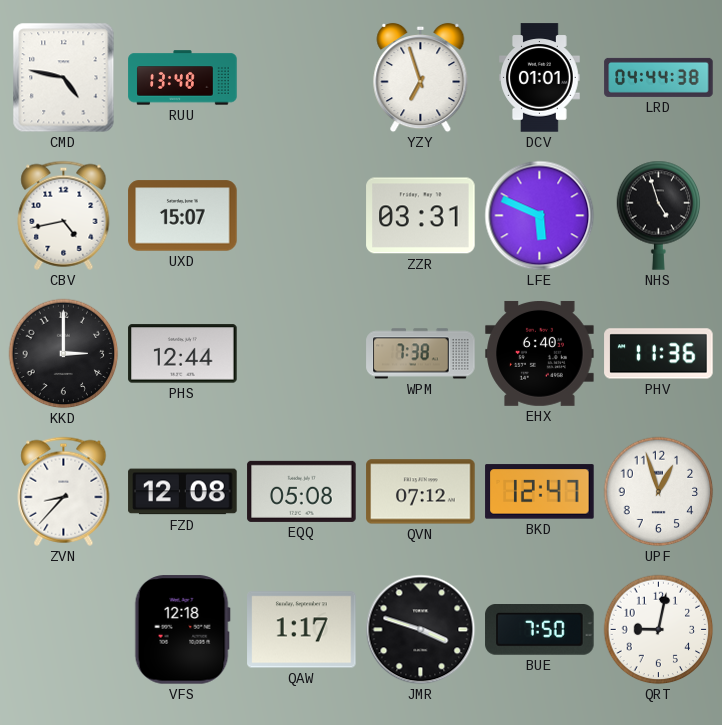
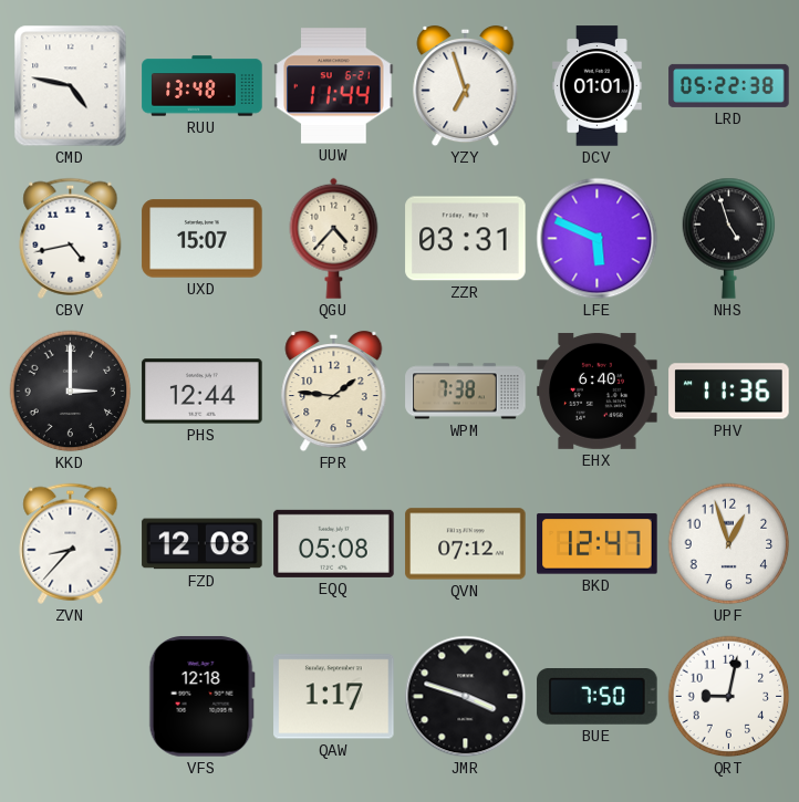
UUW: none -> 11:44
LRD: 04:44 -> 05:22
QGU: none -> 4:37
FPR: none -> 1:46
